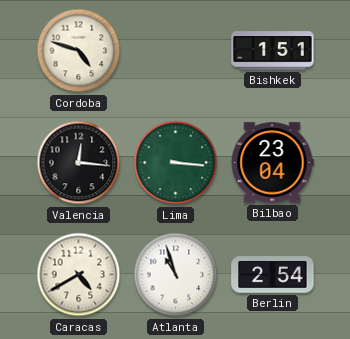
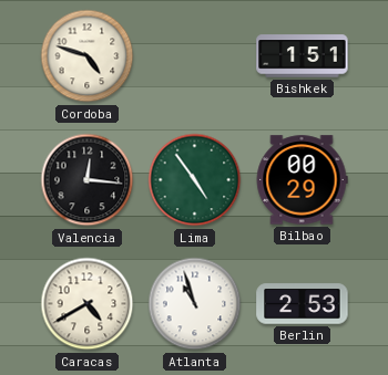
Lima: 3:16 -> 4:54
Bilbao: 23:04 -> 00:29
Berlin: 2:54 -> 2:53
